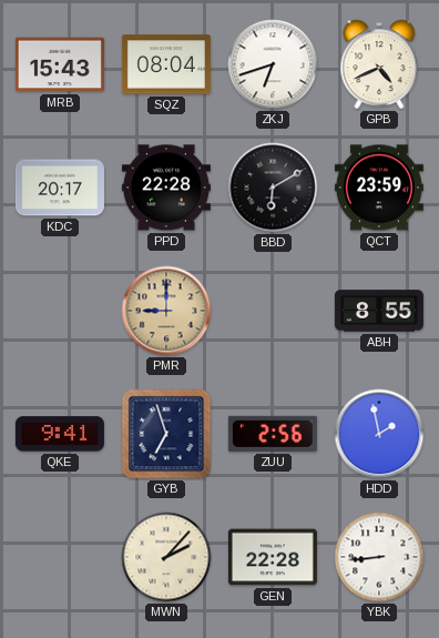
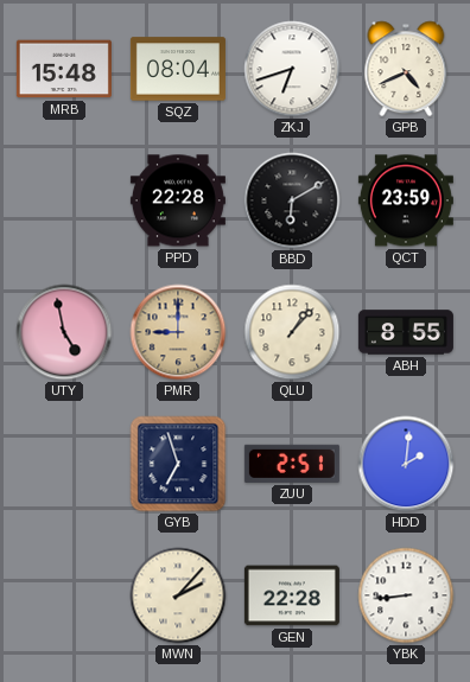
MRB: 15:43 -> 15:48
KDC: 20:17 -> none
UTY: none -> 4:58
QLU: none -> 1:07
QKE: 9:41 -> none
ZUU: 2:56 -> 2:51
HDD: 1:58 -> 2:01
